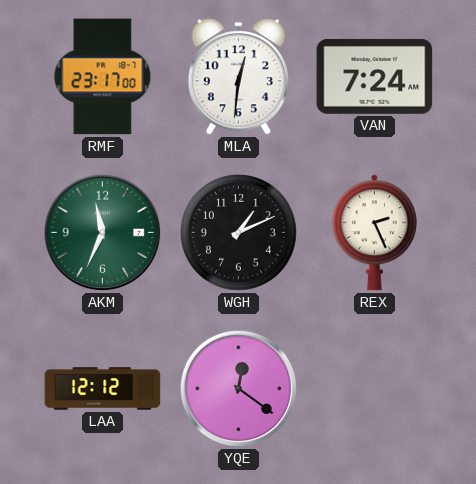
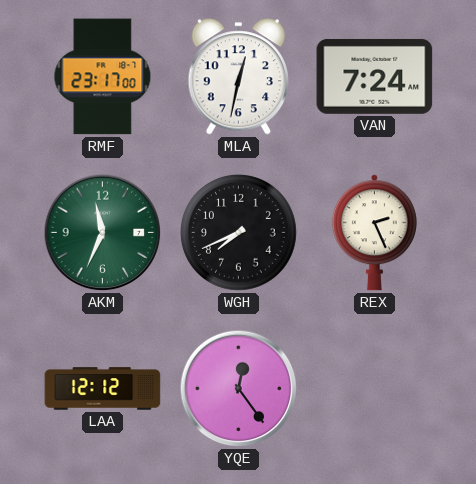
MLA: 12:31 -> 12:32
WGH: 1:11 -> 7:41
YQE: 12:21 -> 12:24
